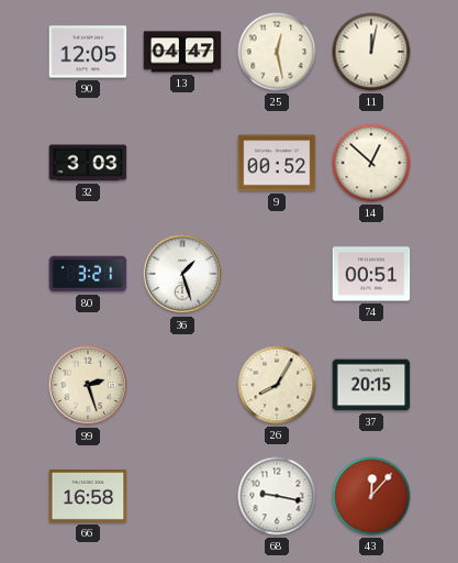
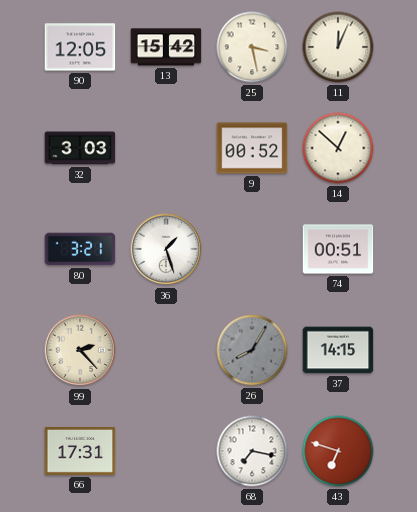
13: 04:47 -> 15:42
25: 12:28 -> 3:28
11: 12:02 -> 12:04
99: 2:27 -> 2:23
26 dial: cream -> grey
37: 20:15 -> 14:15
66: 16:58 -> 17:31
68: 9:17 -> 7:17
43: 12:07 -> 6:48
